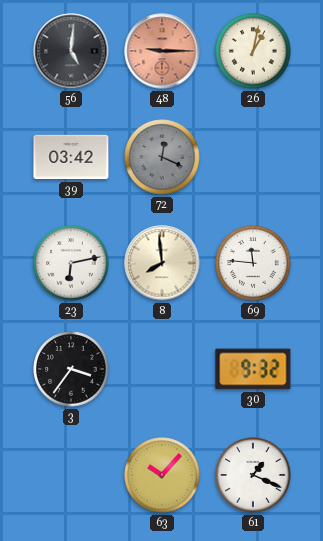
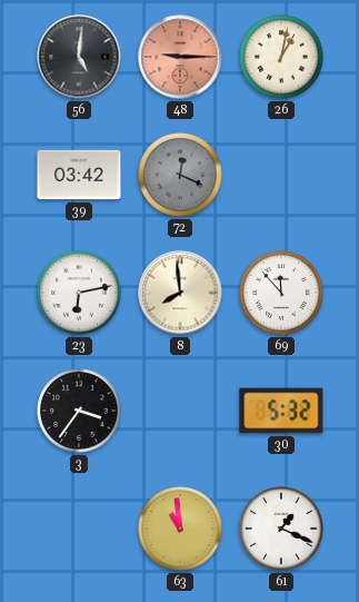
69: 11:46 -> 11:53
30: 9:32 -> 5:32
63: 10:07 -> 10:59
